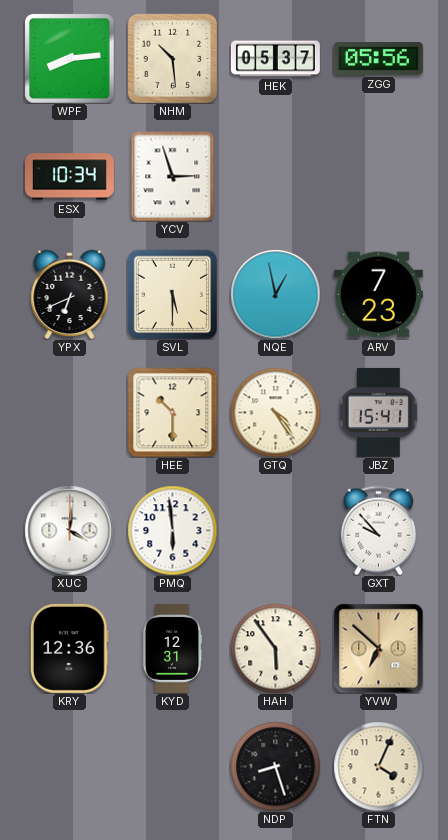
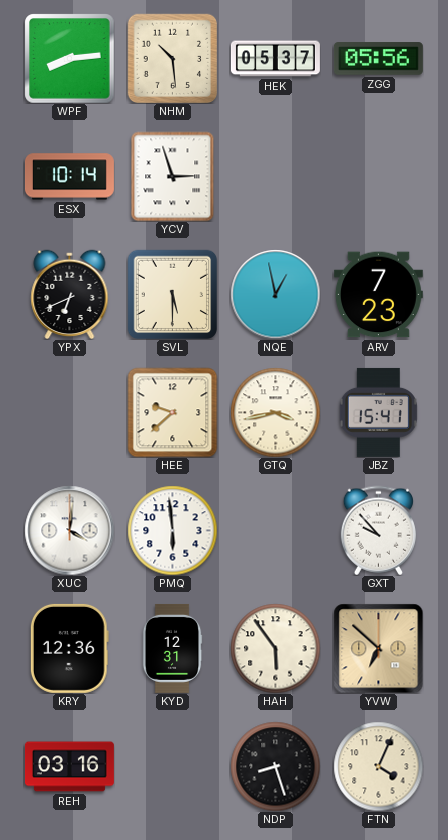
ESX: 10:34 -> 10:14
HEE: 10:30 -> 9:38
GTQ: 4:24 -> 3:43
REH: none -> 03:16
